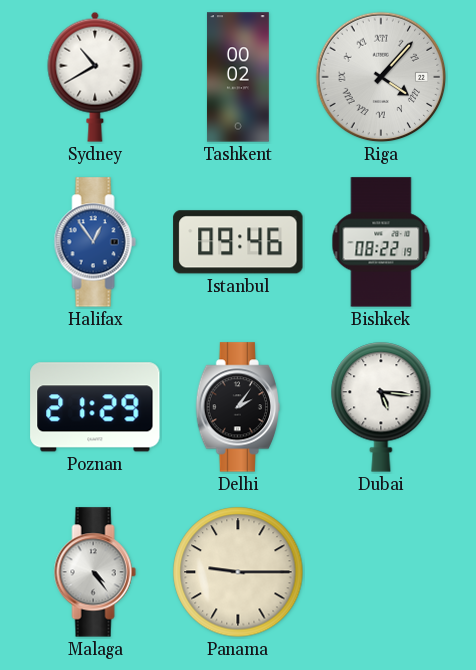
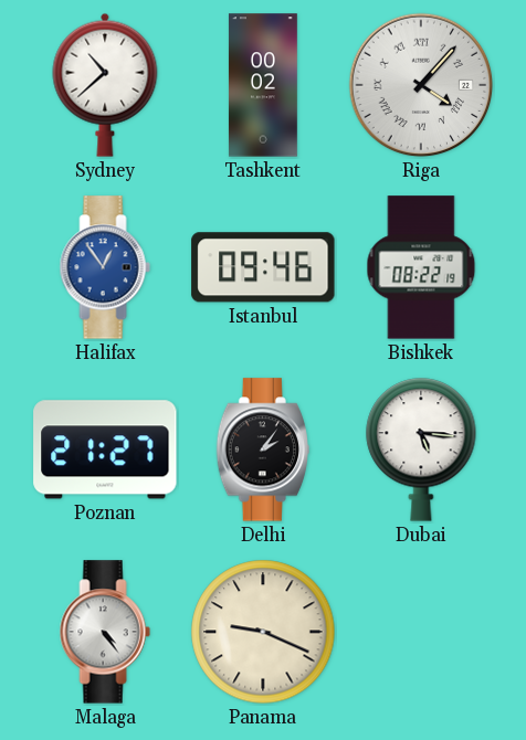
Sydney: 10:40 -> 10:38
Poznan: 21:29 -> 21:27
Panama: 9:15 -> 9:19
